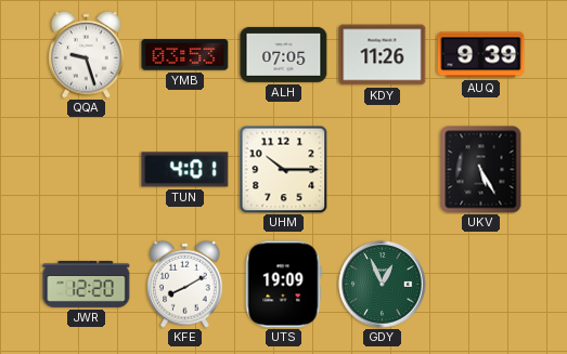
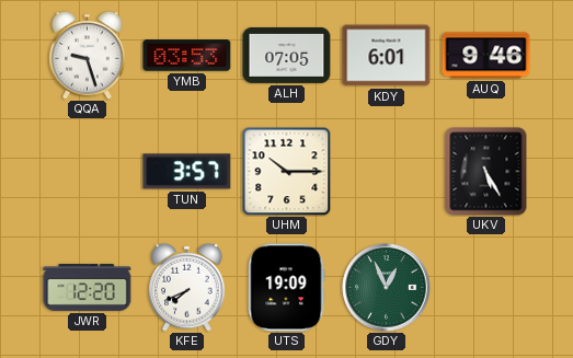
KDY: 11:26 -> 6:01
AUQ: 9:39 -> 9:46
TUN: 4:01 -> 3:57
KFE: 8:10 -> 7:41
